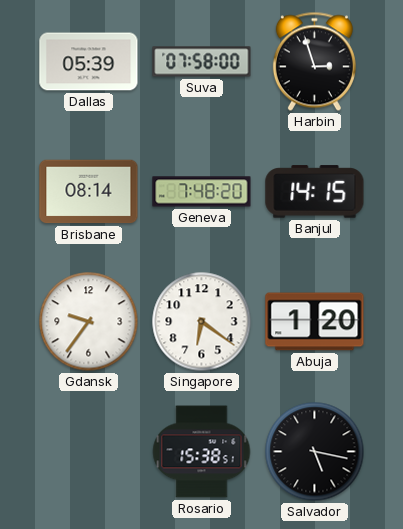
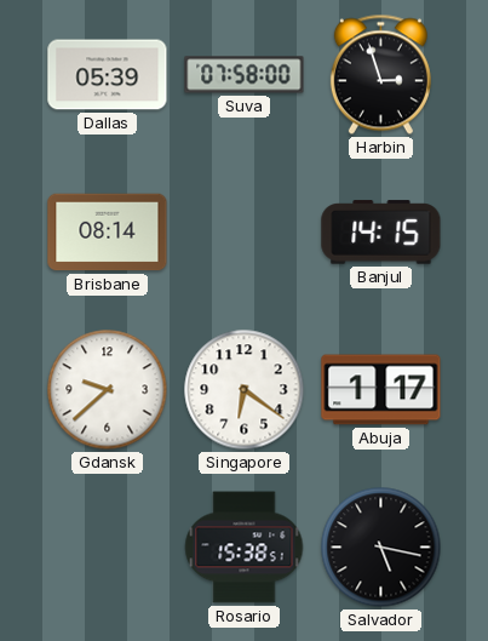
Geneva: 7:48 -> none
Gdansk: 9:36 -> 9:38
Abuja: 1:20 -> 1:17
